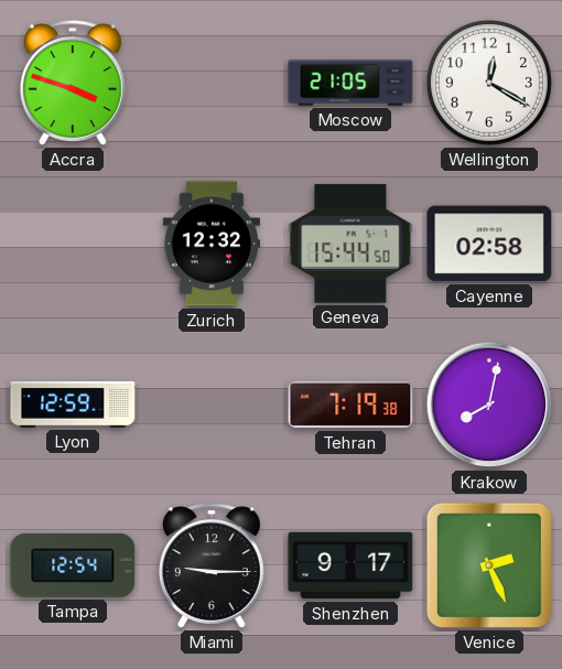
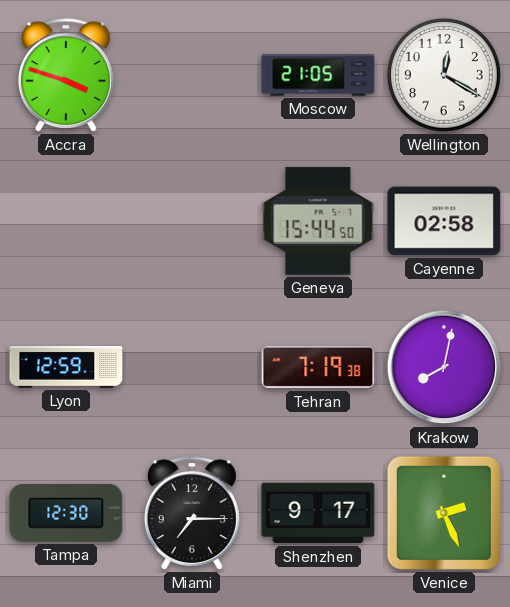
Zurich: 12:32 -> none
Tampa: 12:54 -> 12:30
Miami: 9:15 -> 7:15
